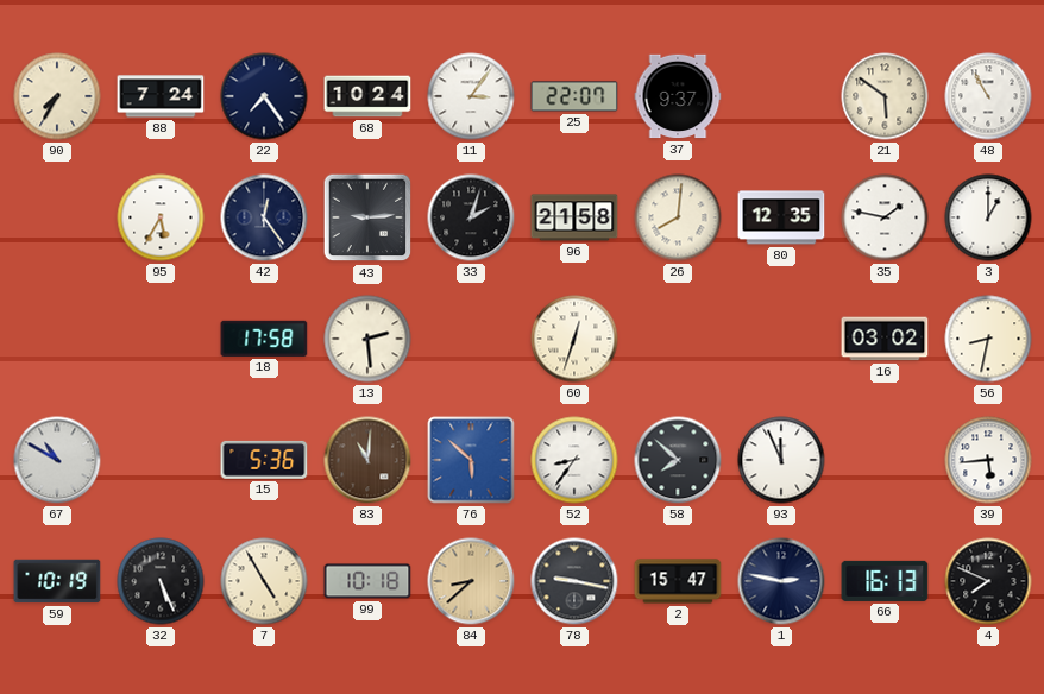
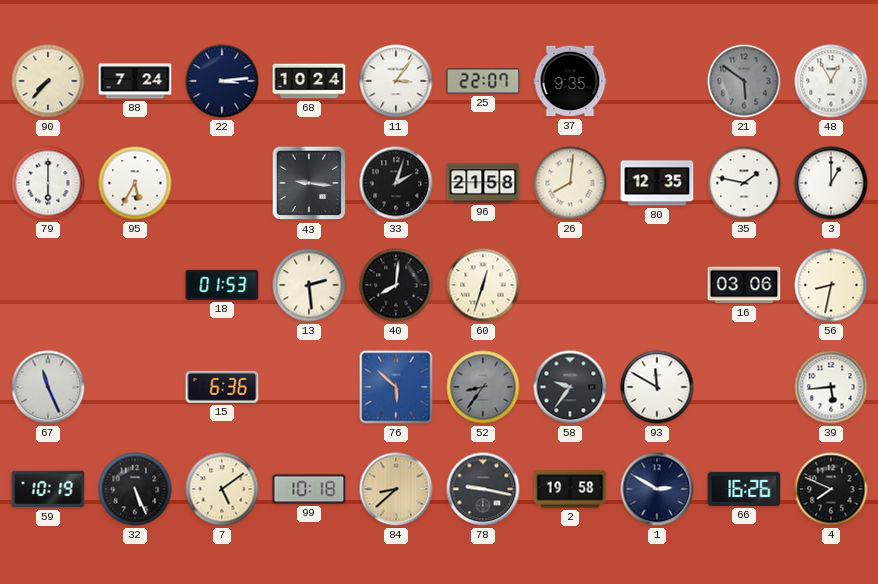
90: 7:35 -> 7:37
22: 7:24 -> 3:14
37: 9:37 -> 9:35
21 dial: cream -> grey
48: 10:55 -> 12:55
79: none -> 6:00
42: 12:24 -> none
43: 9:14 -> 9:16
18: 17:58 -> 01:53
40: none -> 8:01
16: 03:02 -> 03:06
67: 10:50 -> 11:26
15: 5:36 -> 6:36
83: 11:01 -> none
52 dial: white -> grey
58: 7:52 -> 9:36
93: 11:56 -> 11:50
7: 4:55 -> 5:09
2: 15:47 -> 19:58
1: 2:47 -> 2:50
66: 16:13 -> 16:26
